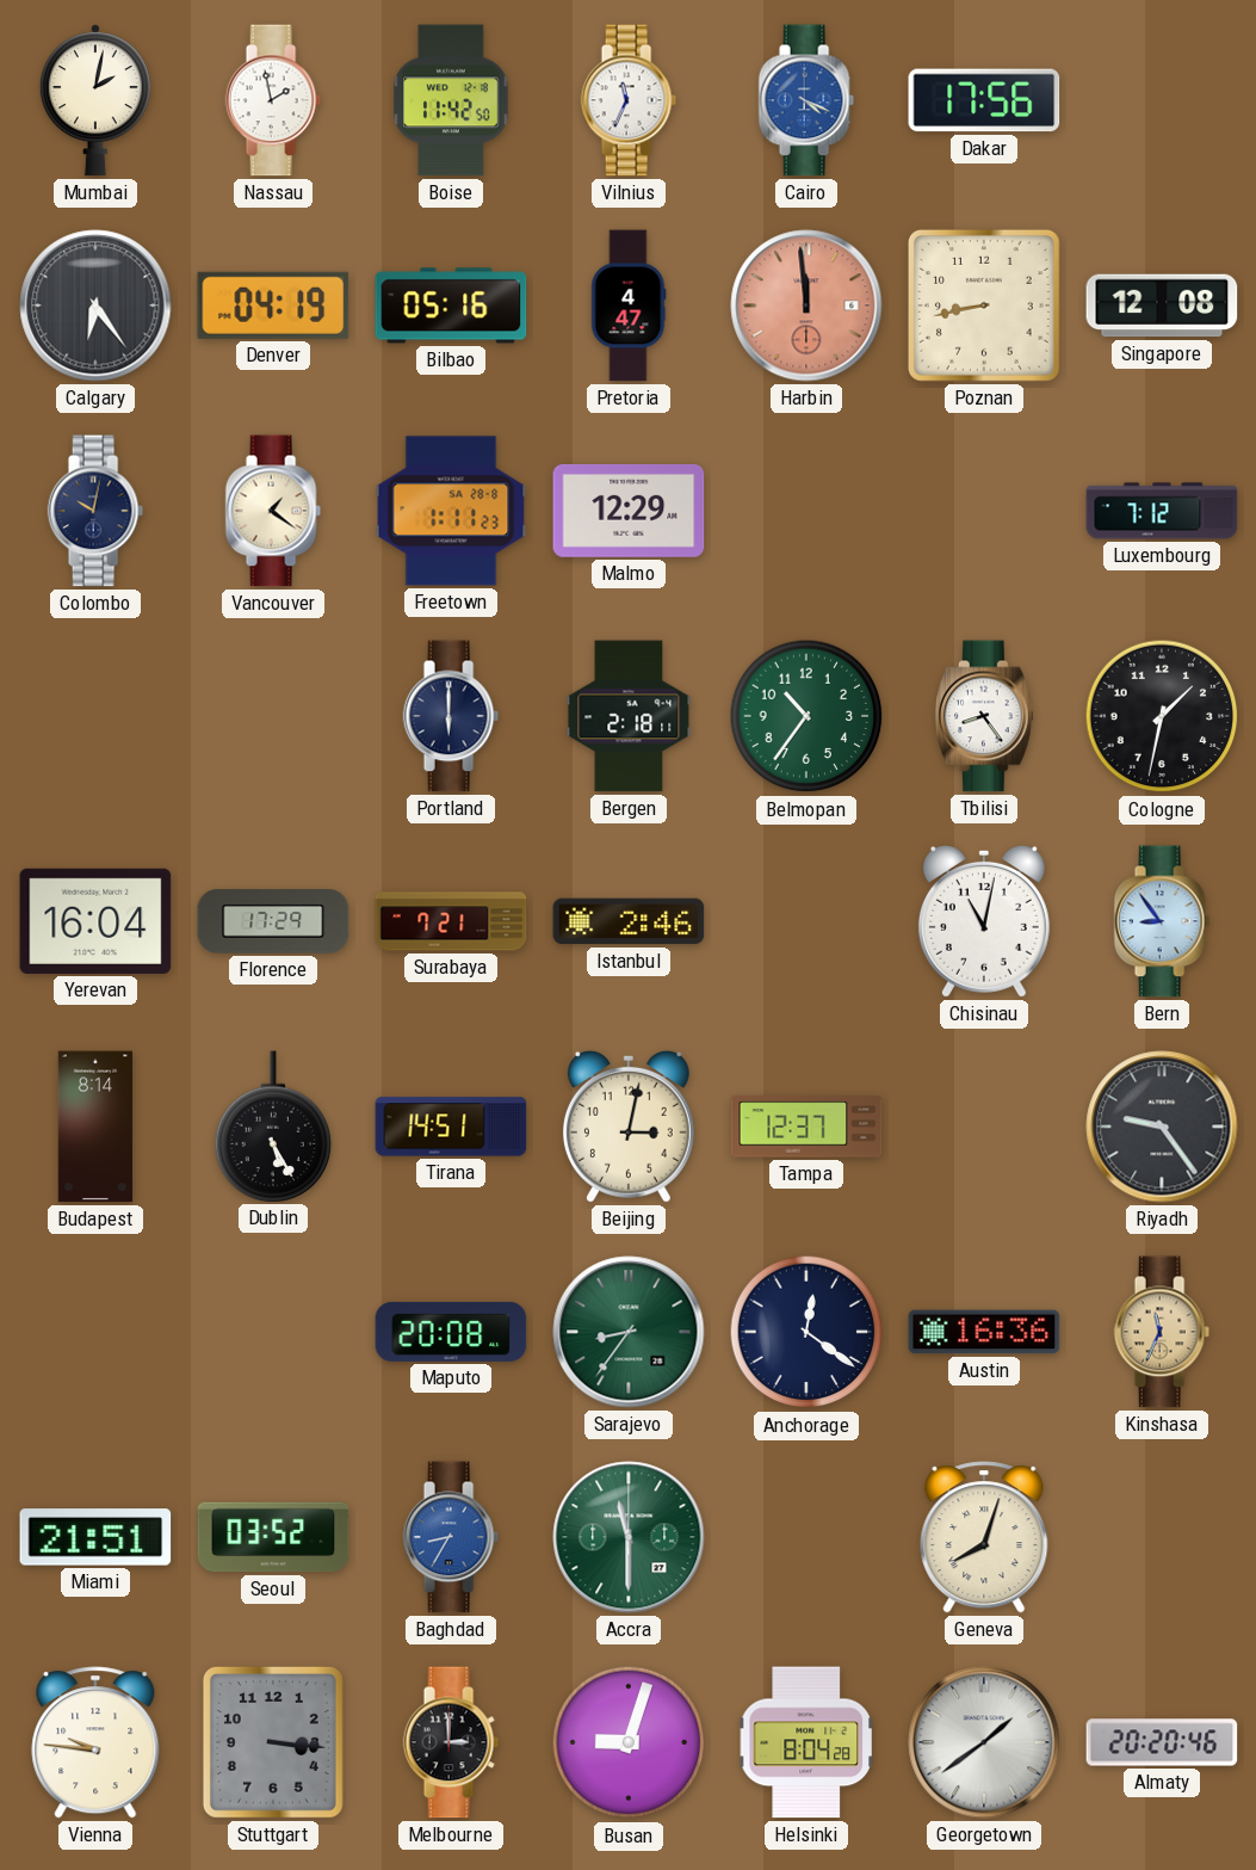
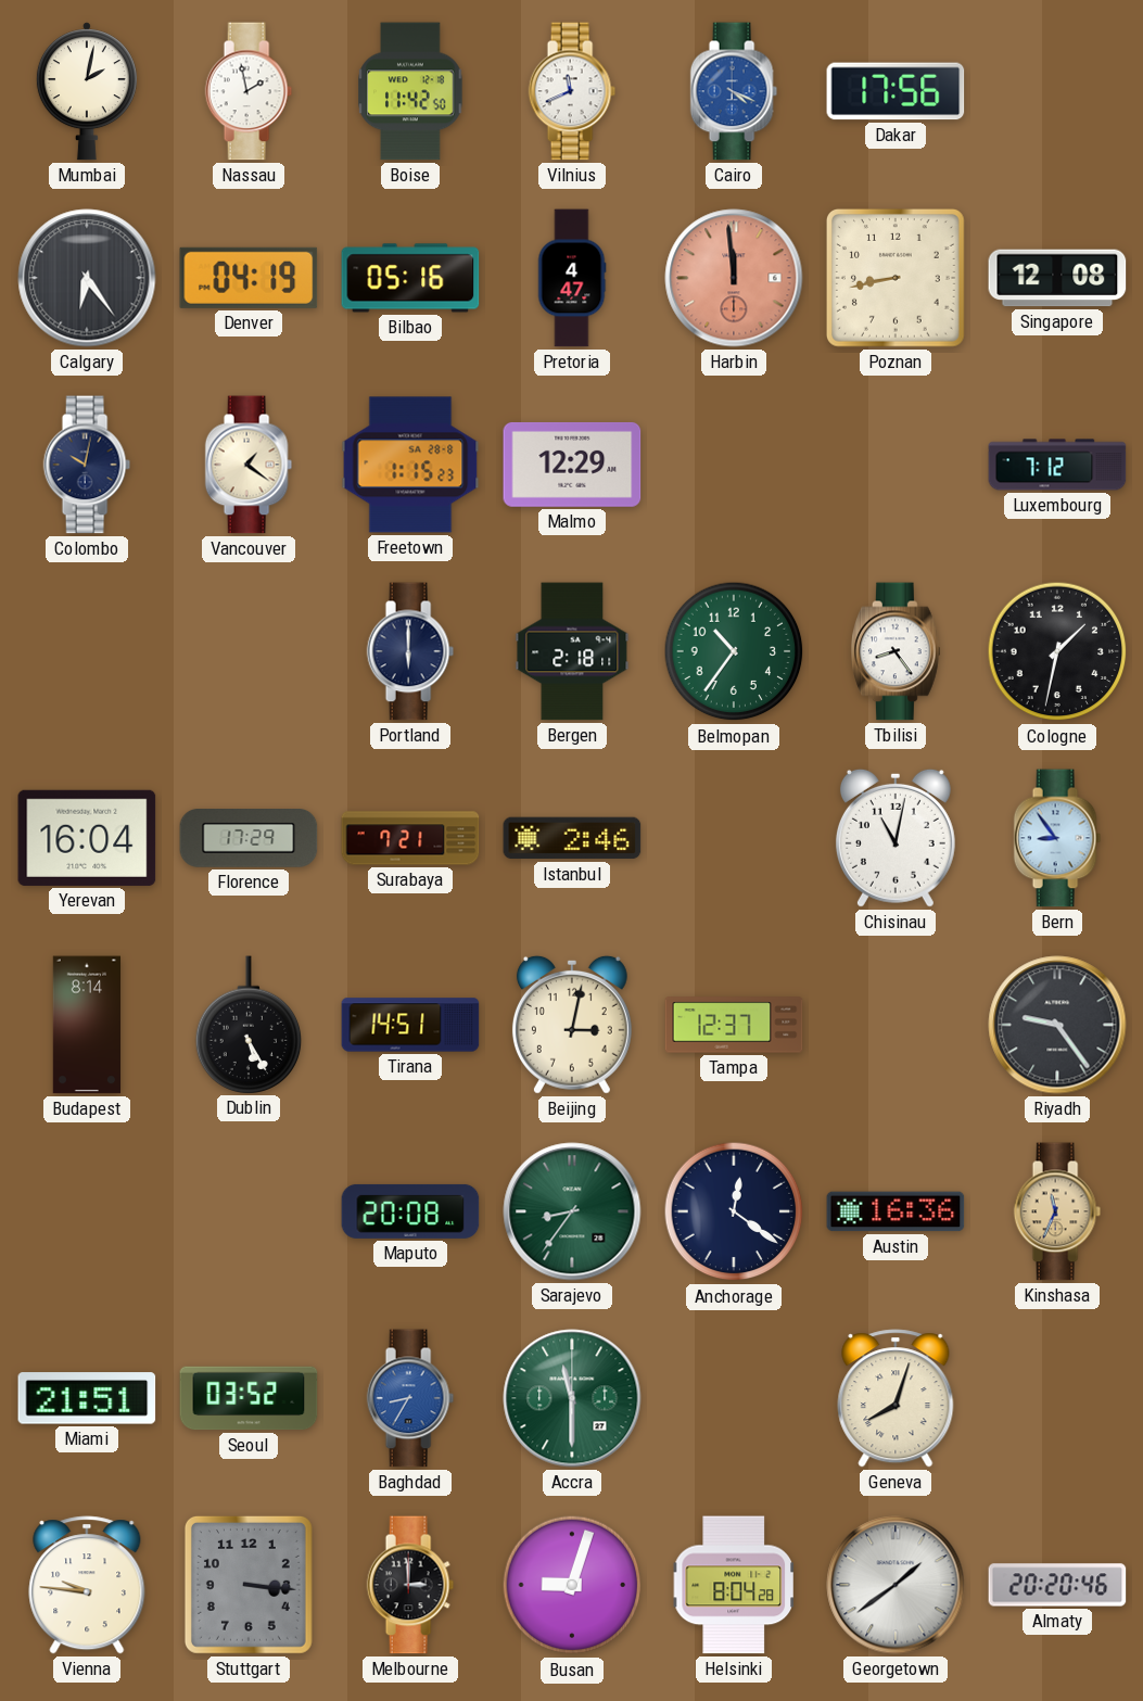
Vilnius: 11:34 -> 11:41
Freetown: 1:11 -> 1:15
